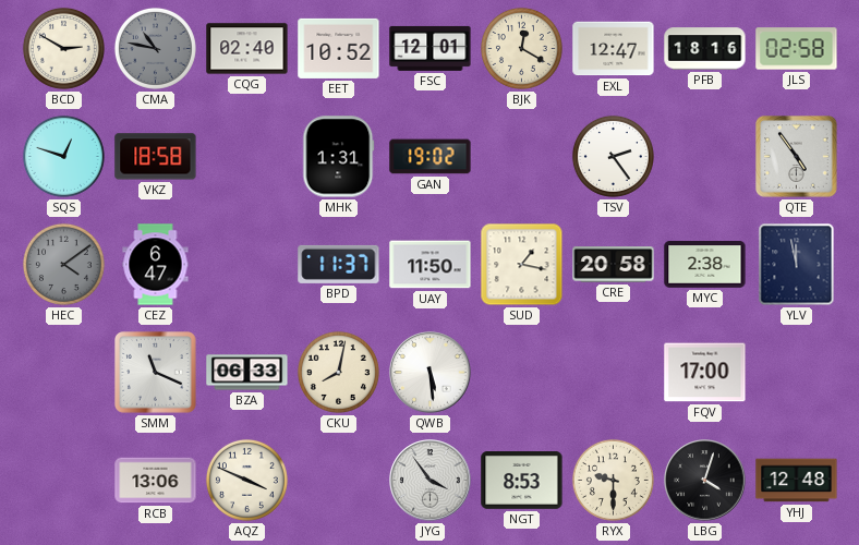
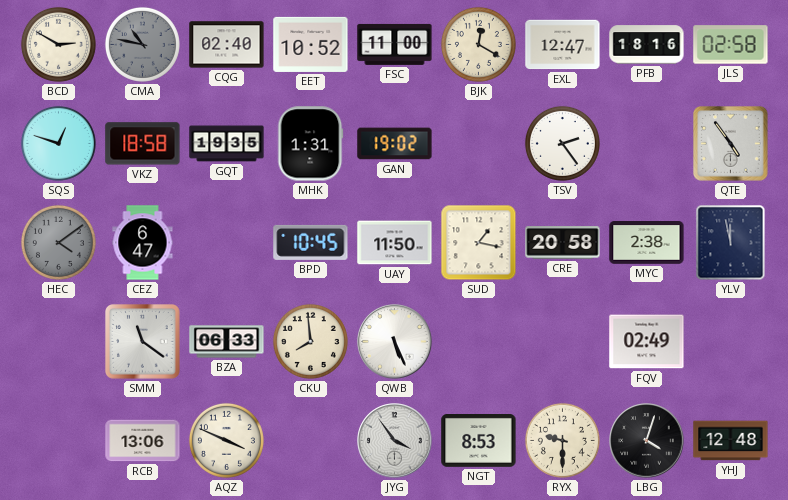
FSC: 12:01 -> 11:00
GQT: none -> 19:35
BPD: 11:37 -> 10:45
SMM: 11:19 -> 11:21
CKU: 8:02 -> 7:59
QWB: 5:29 -> 5:26
FQV: 17:00 -> 02:49
